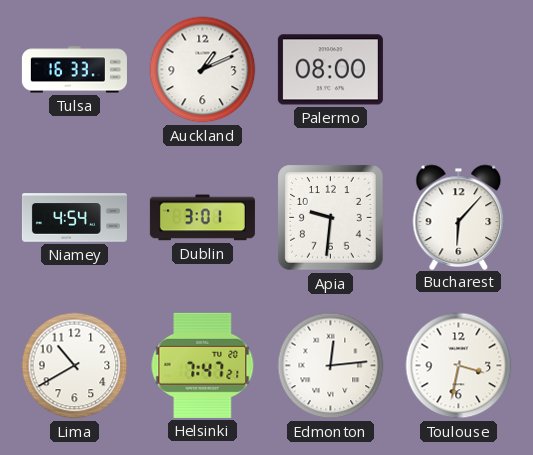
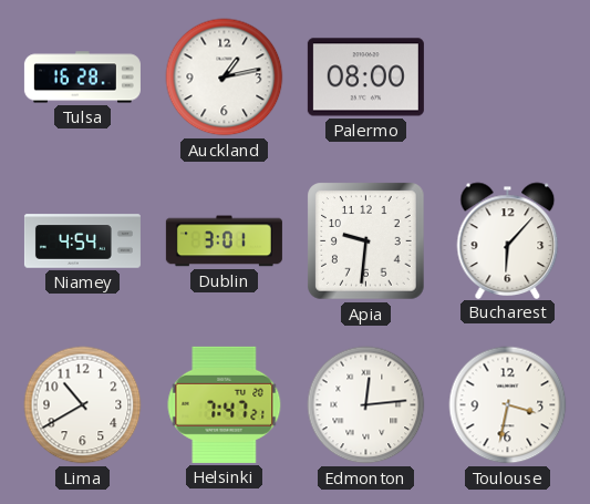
Tulsa: 16:33 -> 16:28
Auckland: 1:11 -> 1:13
